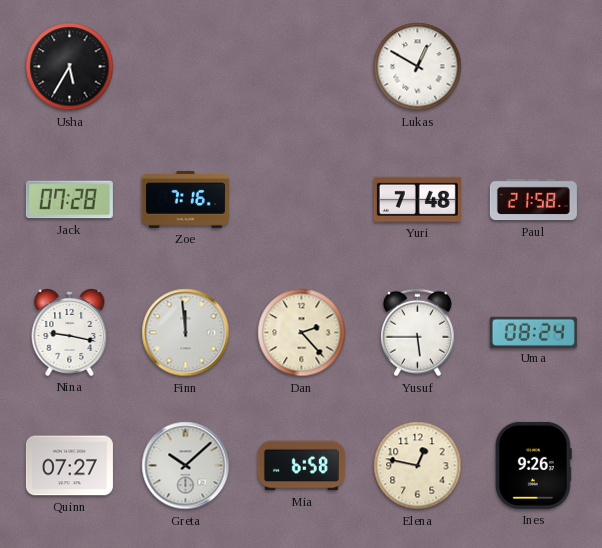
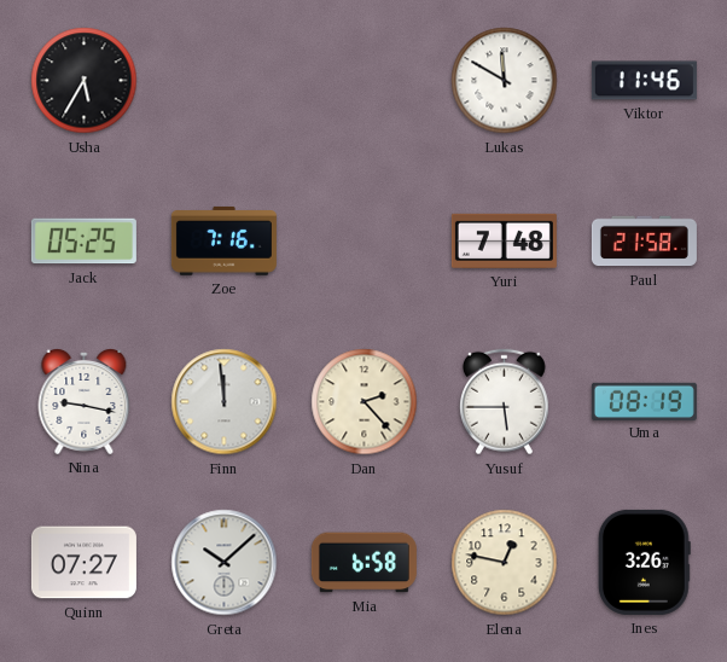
Lukas: 12:50 -> 11:50
Viktor: none -> 11:46
Jack: 07:28 -> 05:25
Uma: 08:24 -> 08:19
Ines: 9:26 -> 3:26
